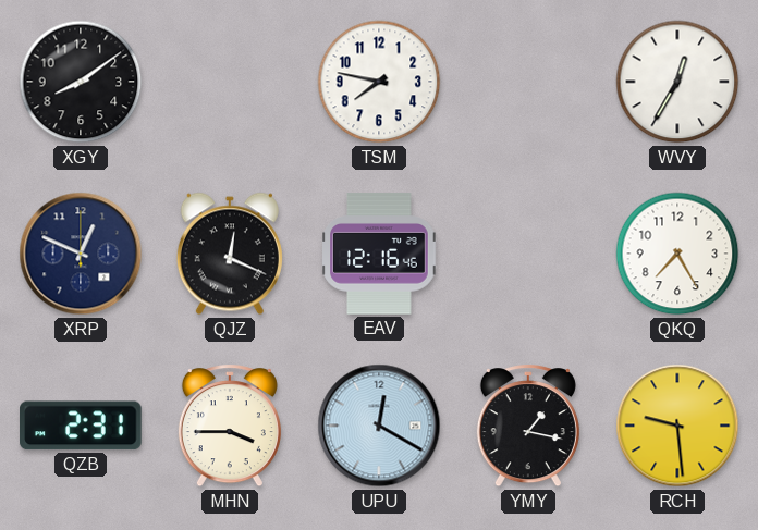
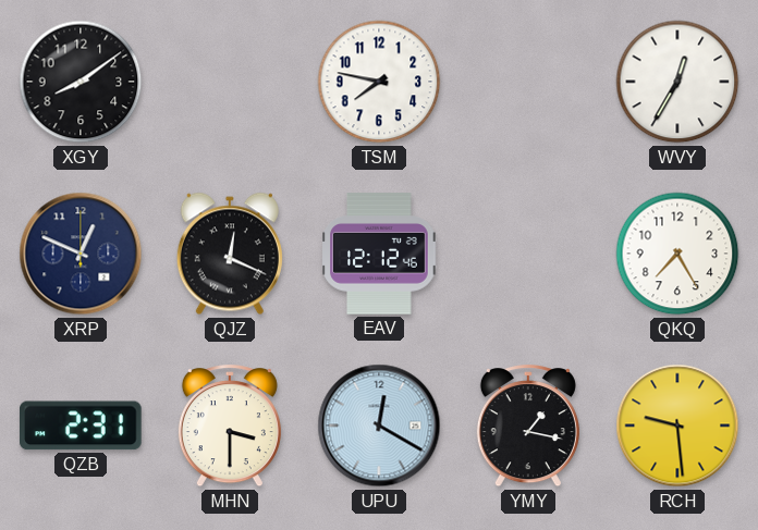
EAV: 12:16 -> 12:12
MHN: 3:45 -> 3:30
